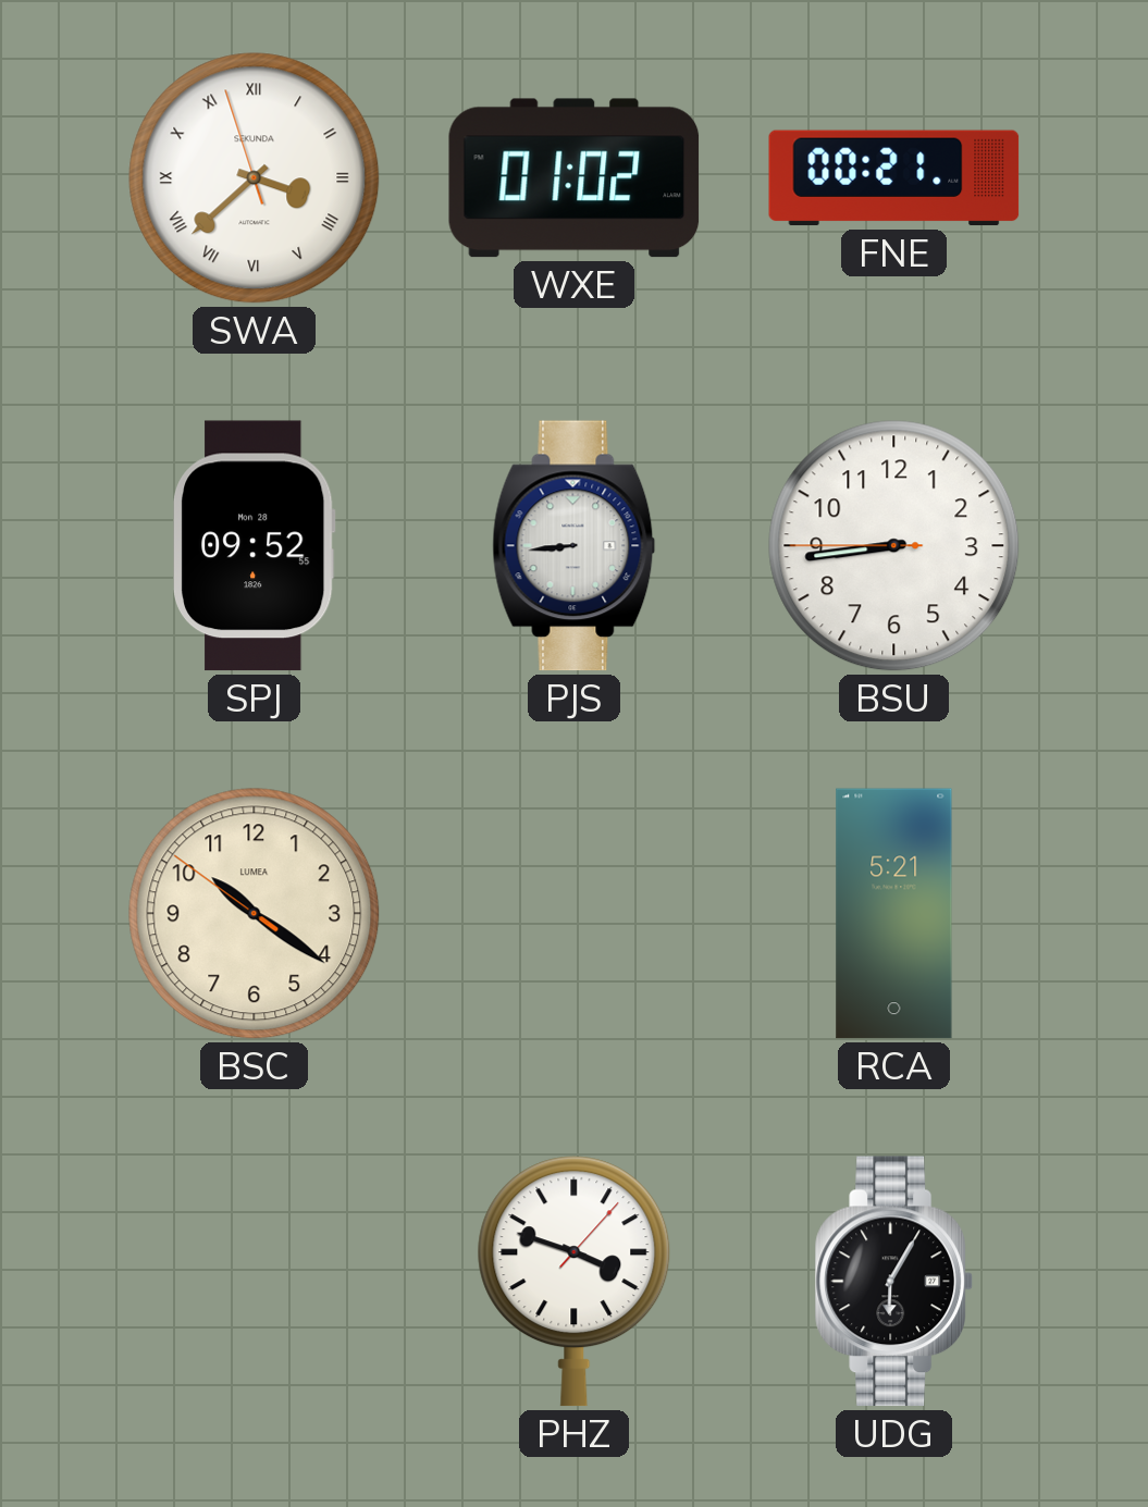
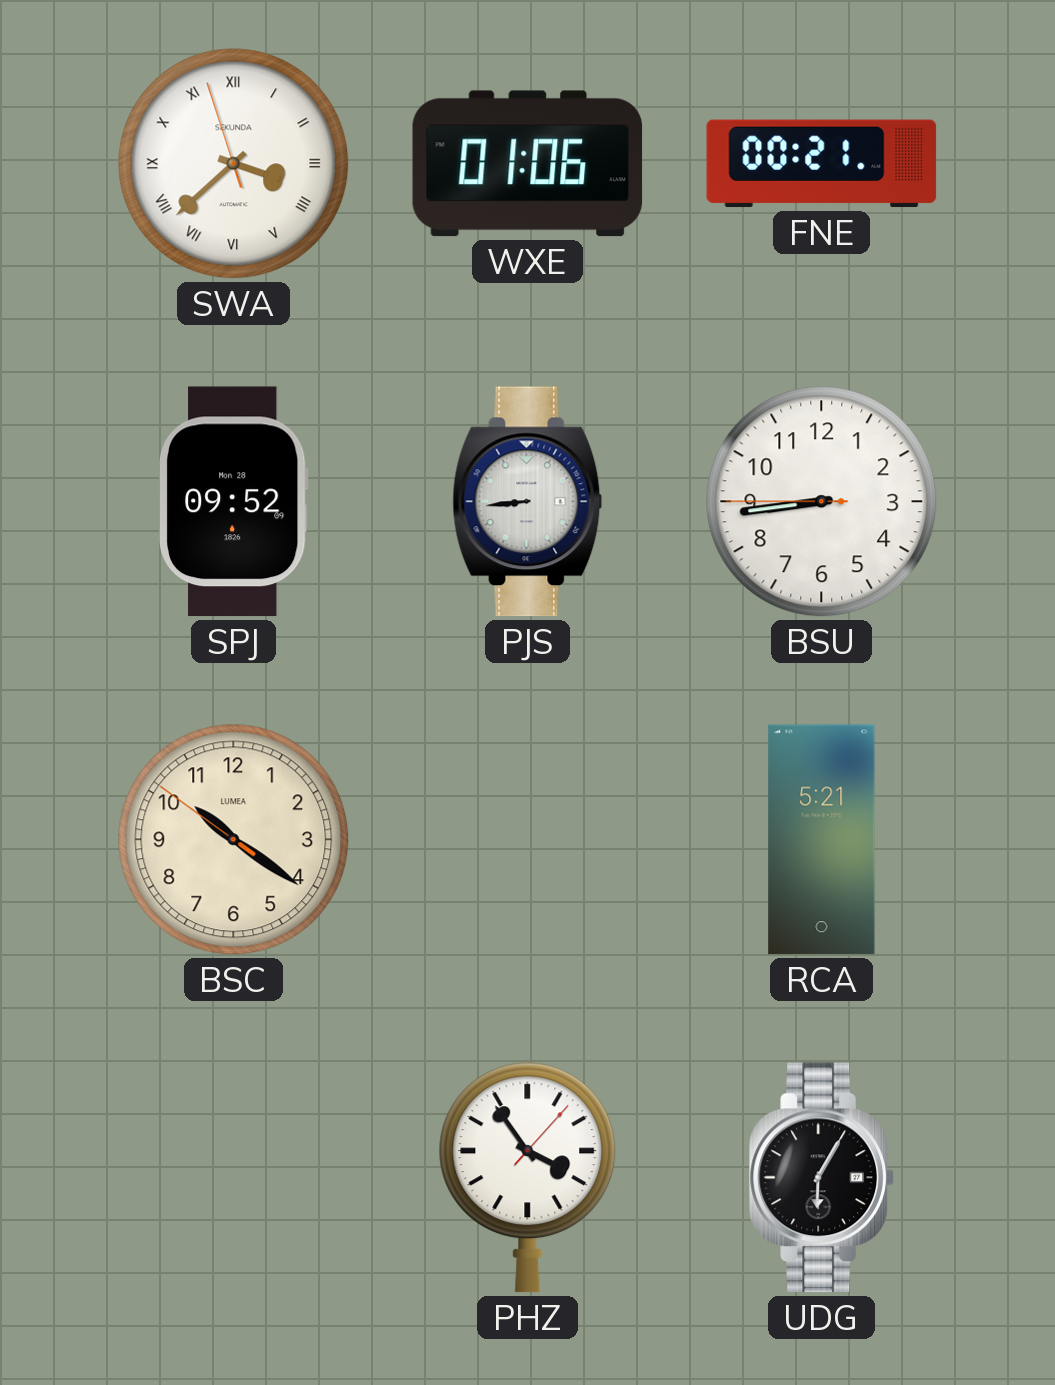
WXE: 01:02 -> 01:06
SPJ: 09:52:55 -> 09:52:09
PHZ: 3:48 -> 3:54
